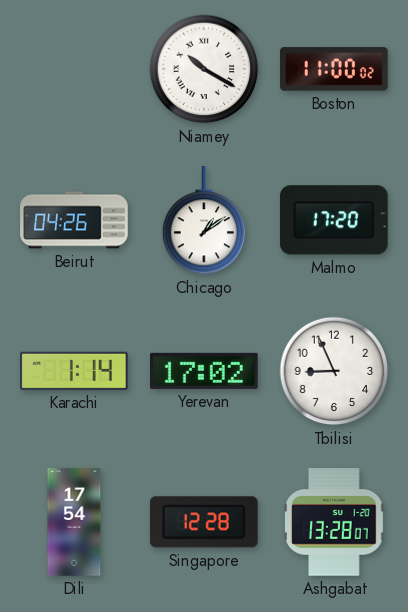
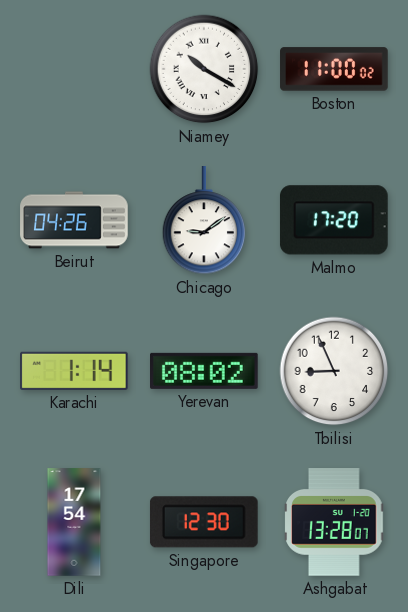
Chicago: 1:09 -> 9:09
Yerevan: 17:02 -> 08:02
Singapore: 12:28 -> 12:30
